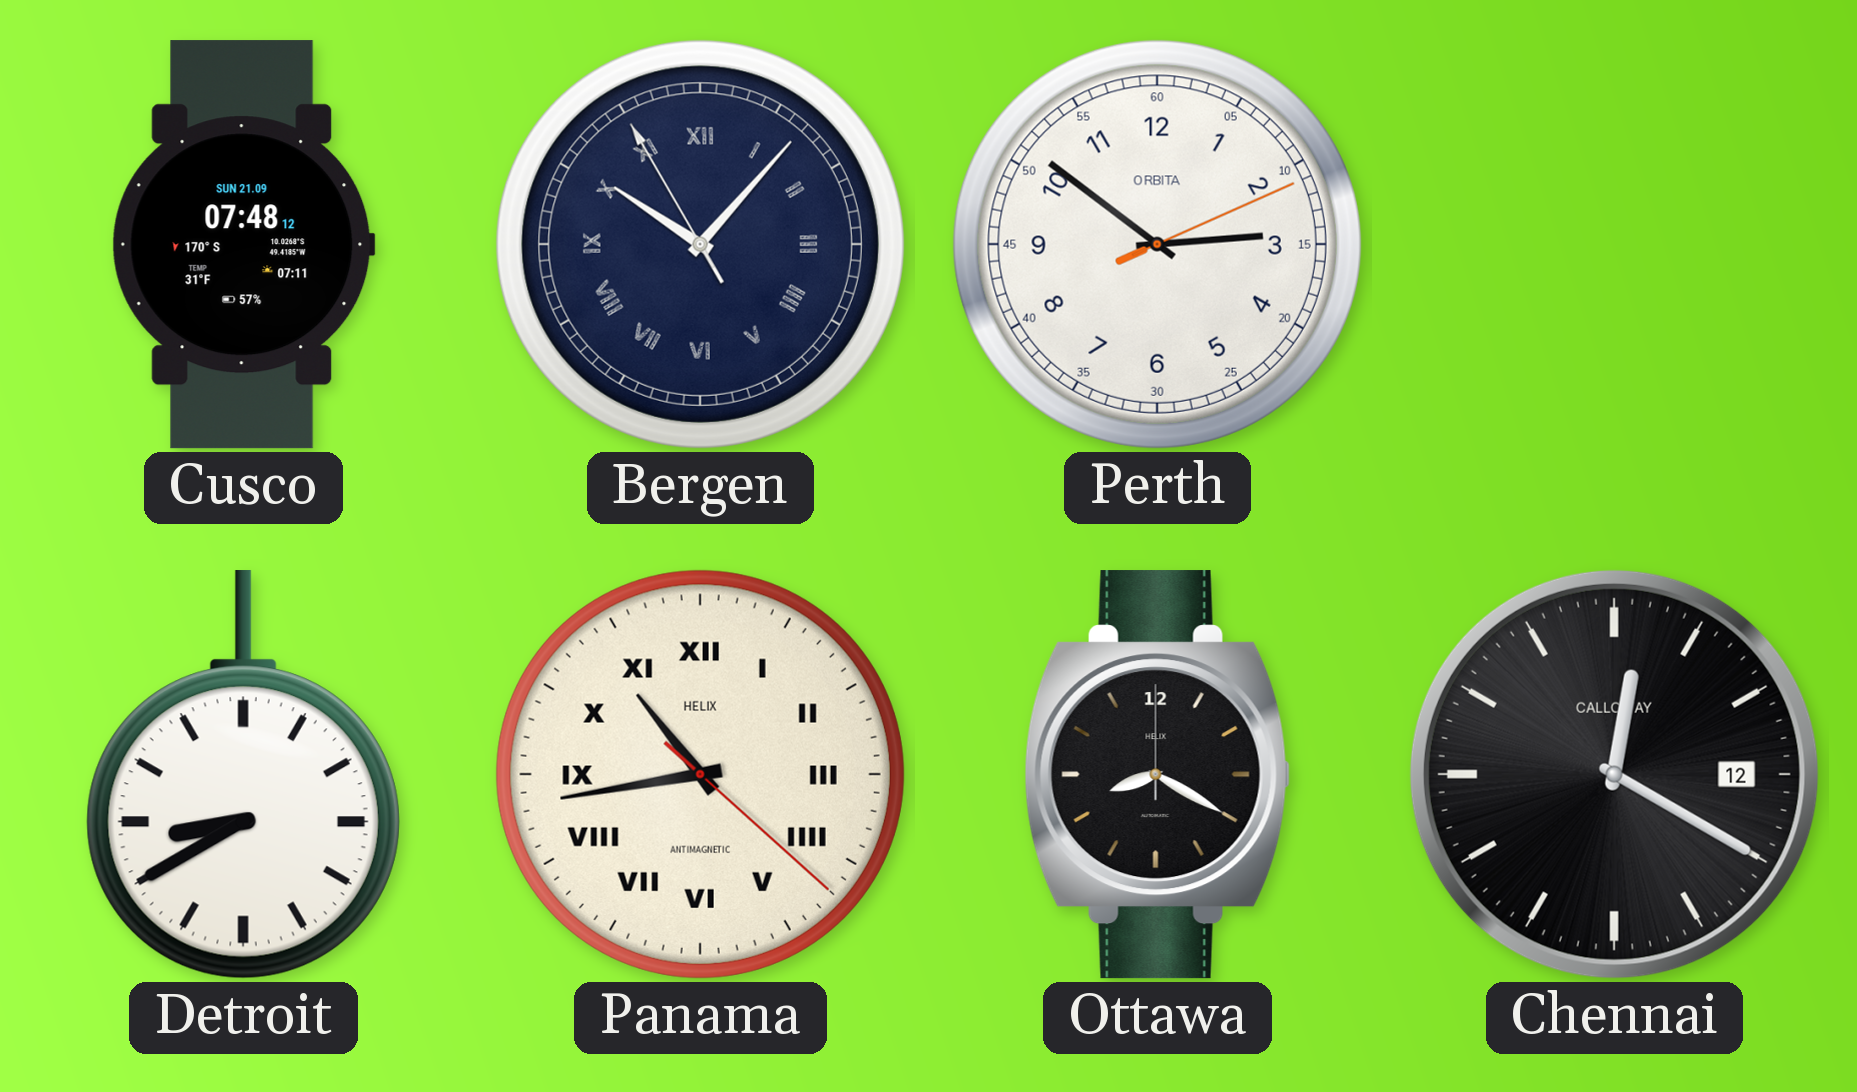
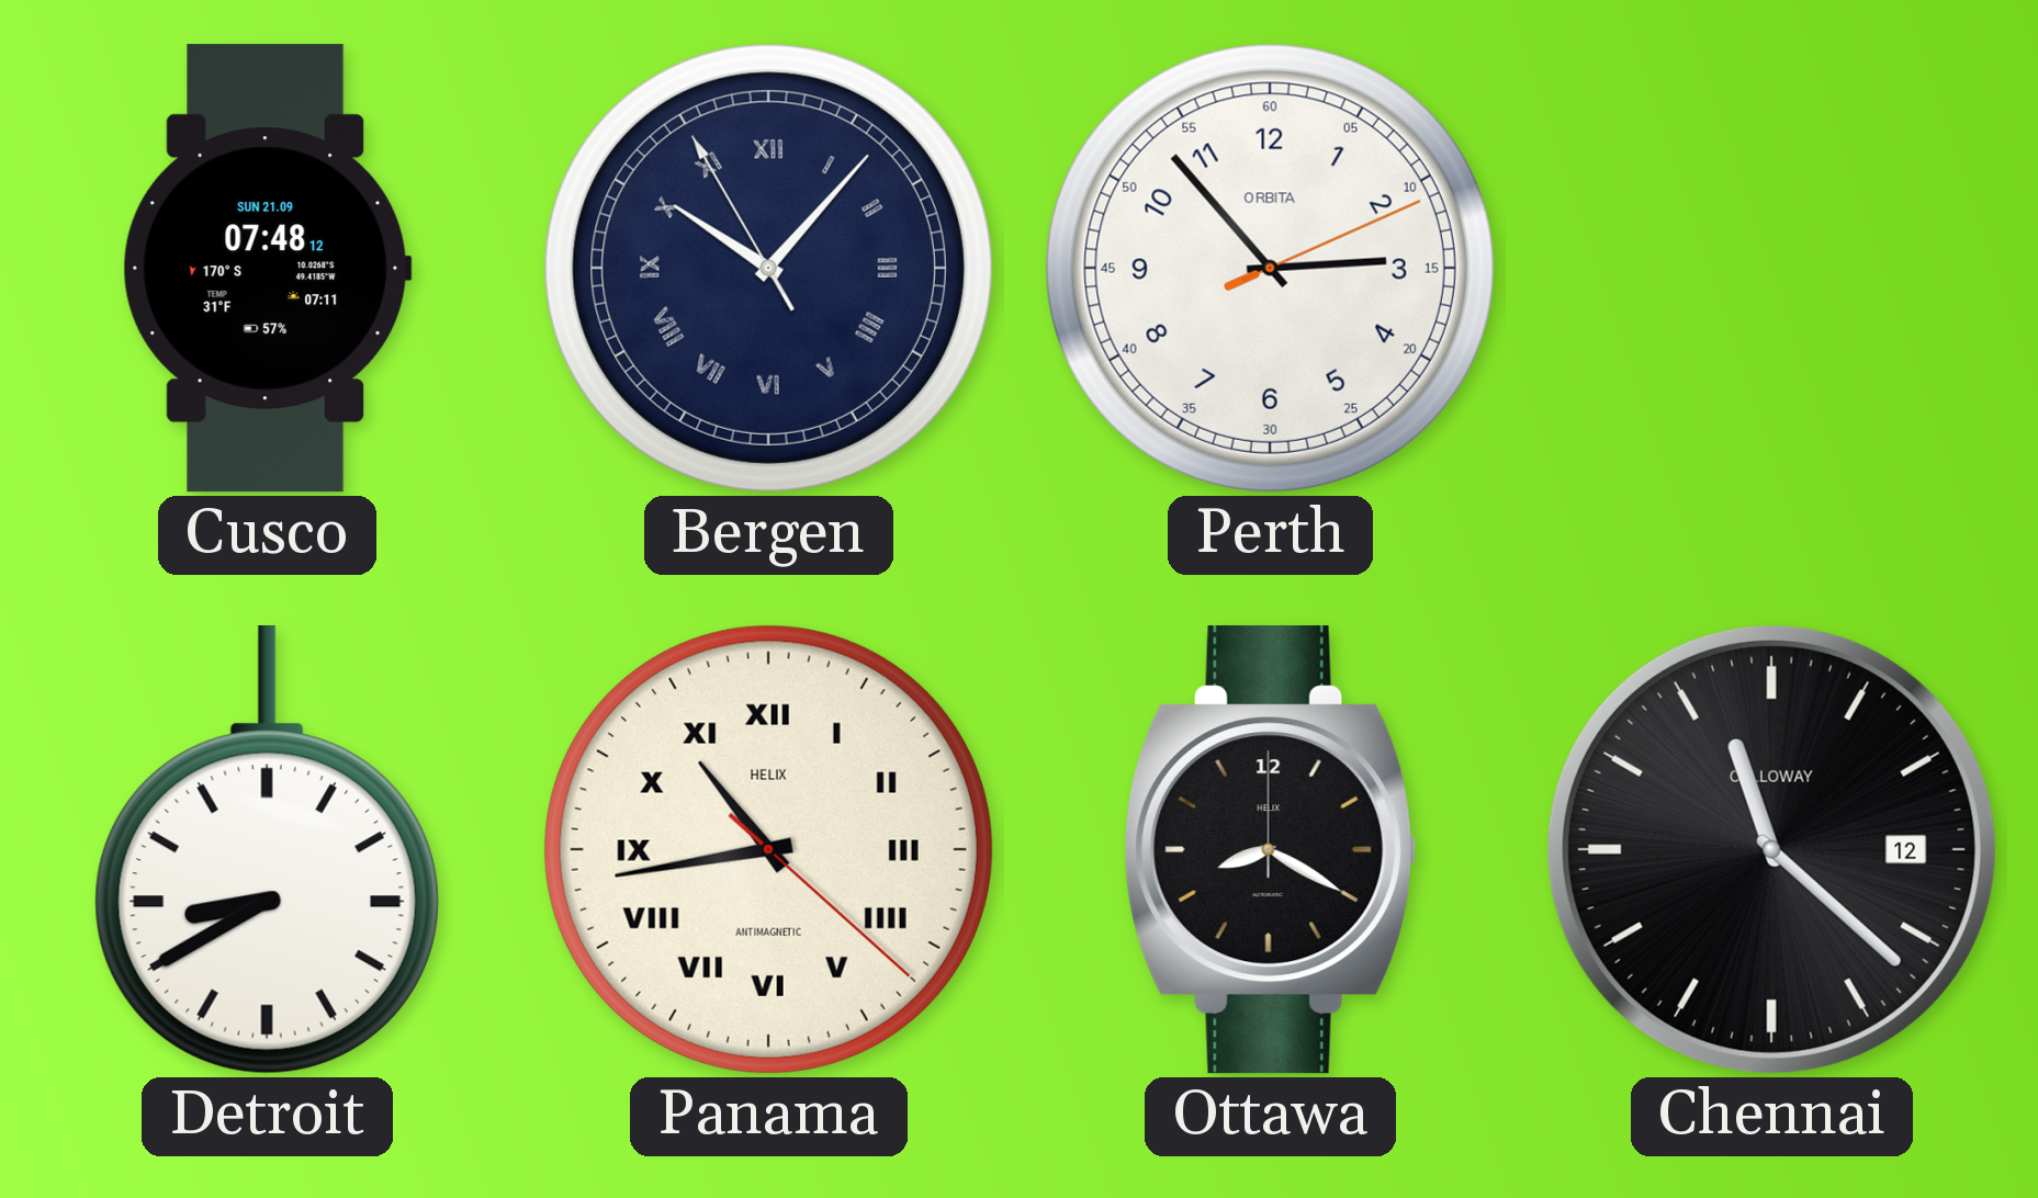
Perth: 2:51 -> 2:53
Chennai: 12:20 -> 11:22
